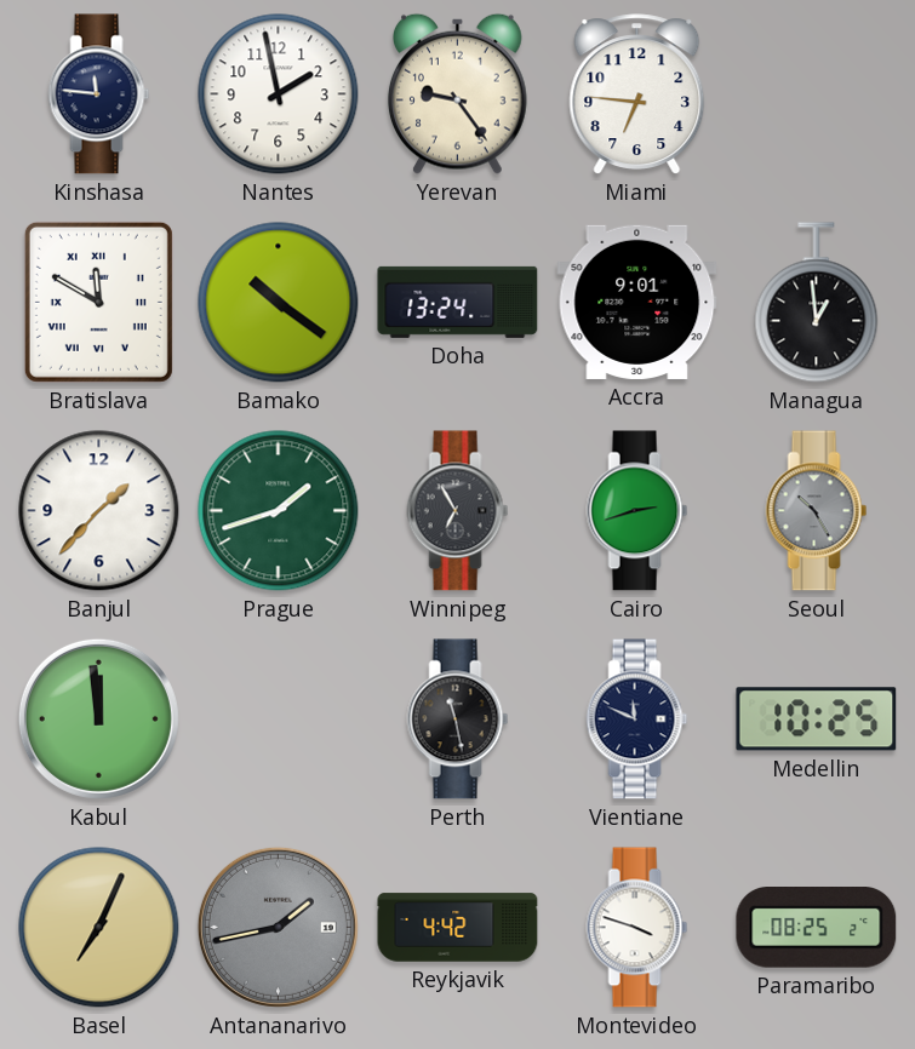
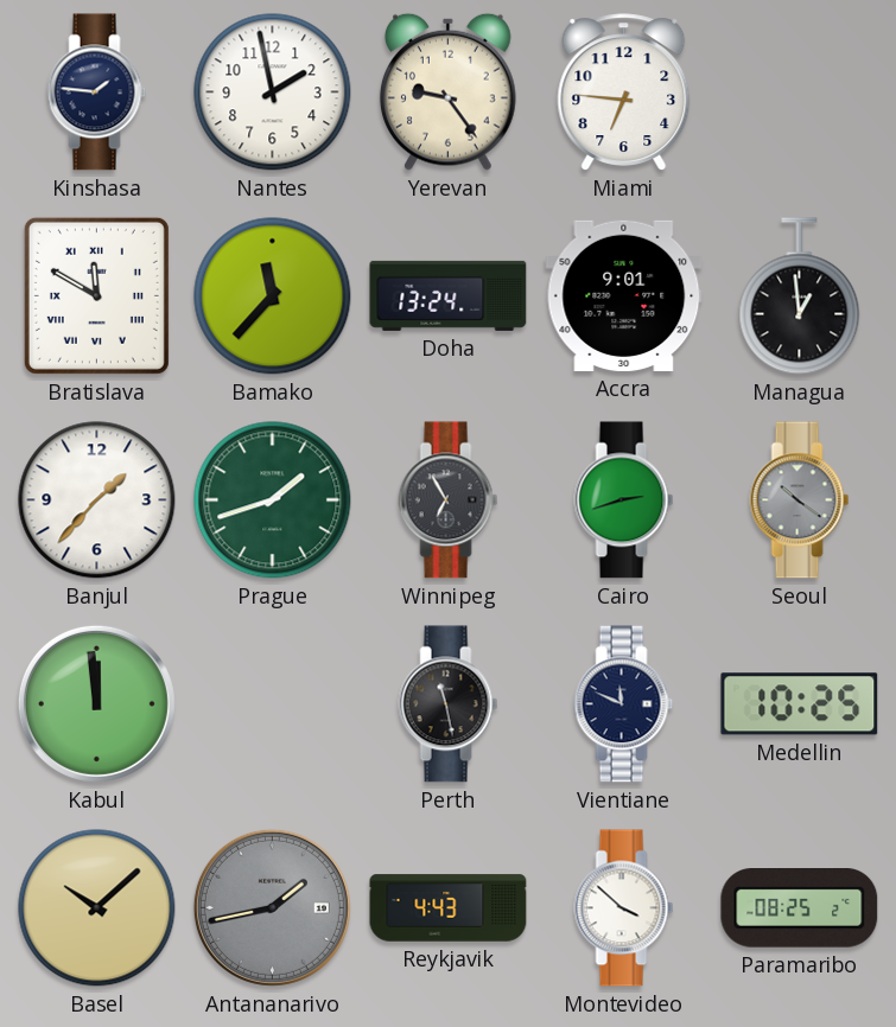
Kinshasa: 11:46 -> 1:46
Bamako: 10:21 -> 11:37
Seoul: 10:25 -> 10:21
Basel: 7:04 -> 10:08
Reykjavik: 4:42 -> 4:43
Montevideo: 3:48 -> 3:52
